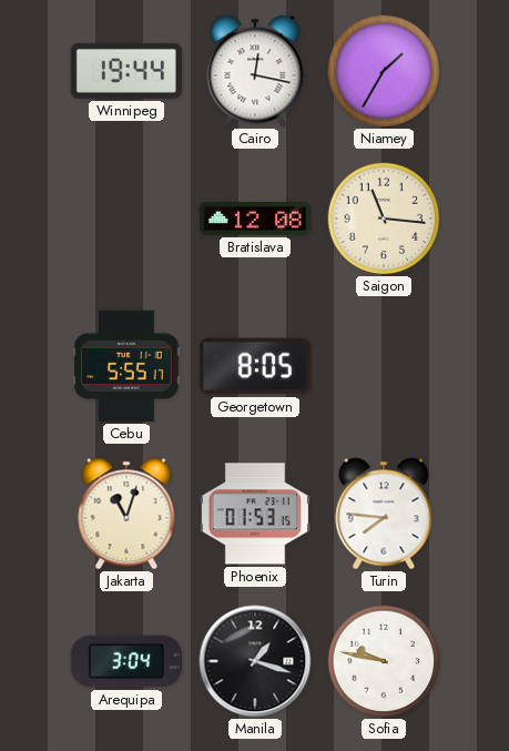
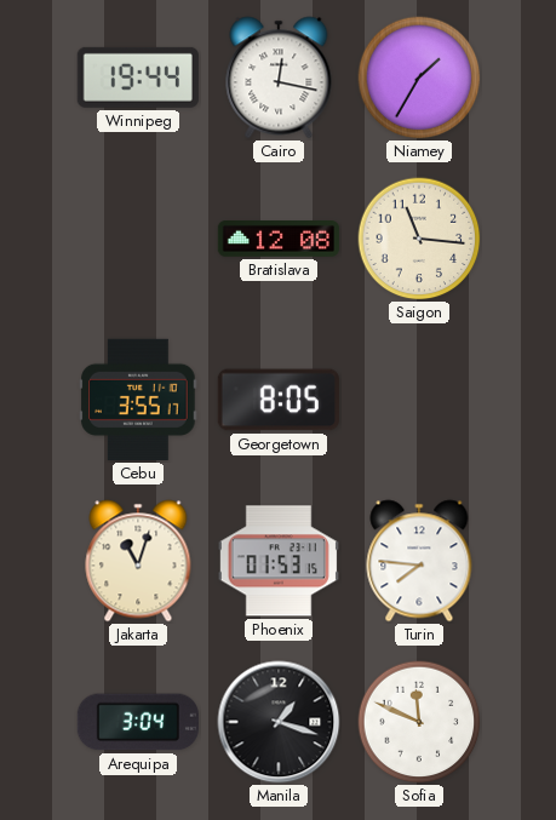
Cebu: 5:55 -> 3:55
Sofia: 9:47 -> 11:49
